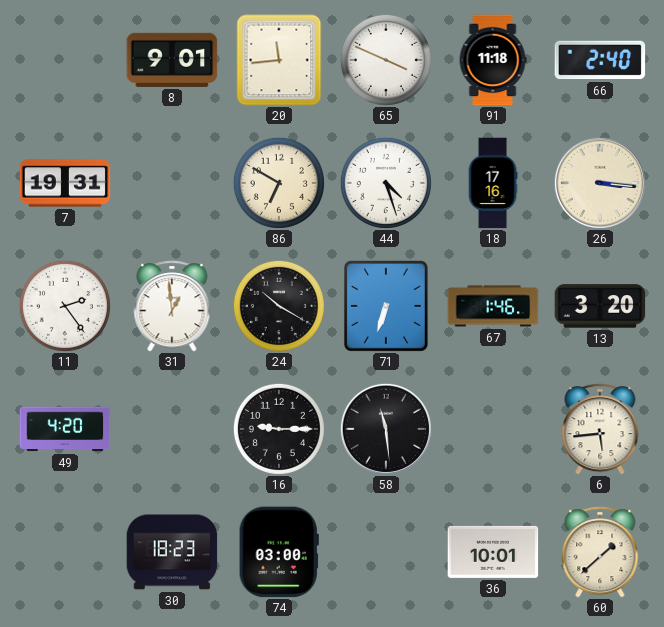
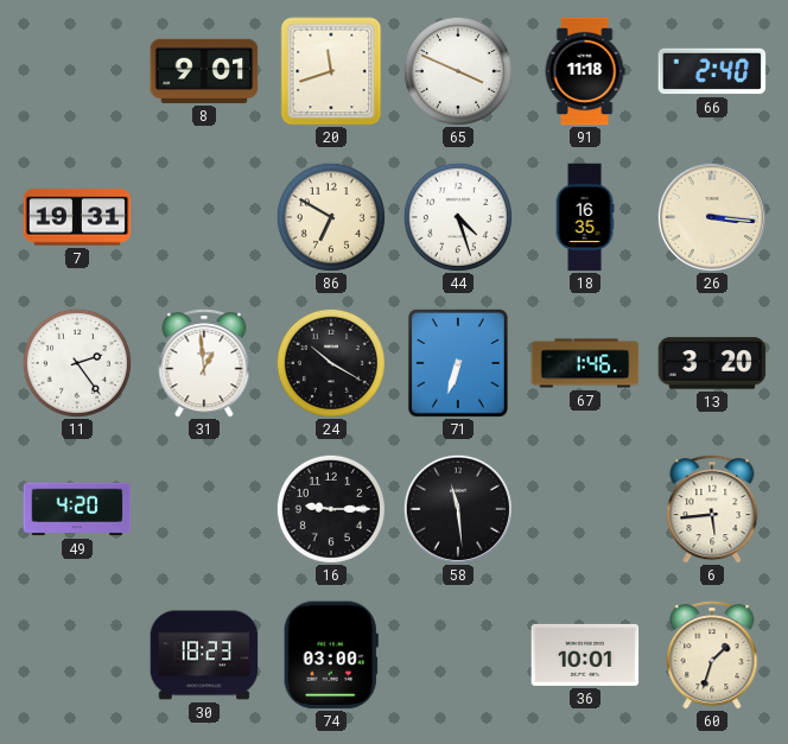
20: 11:44 -> 11:42
18: 17:16 -> 16:35
60: 1:38 -> 1:33
